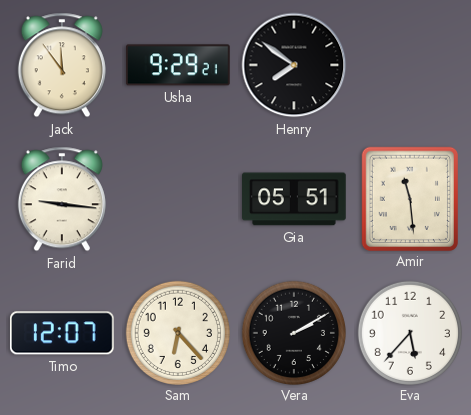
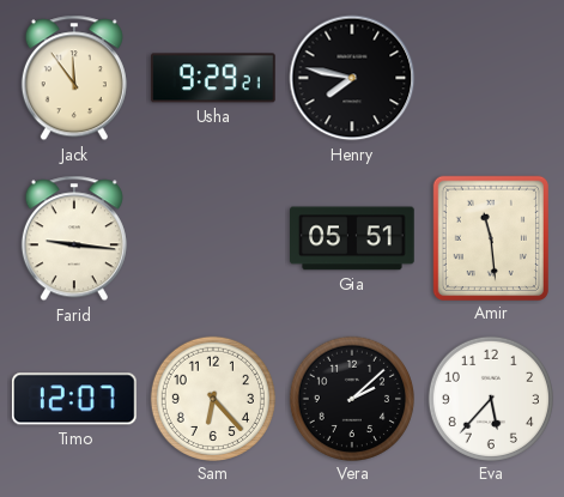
Henry: 7:51 -> 7:47
Vera: 2:10 -> 2:08
